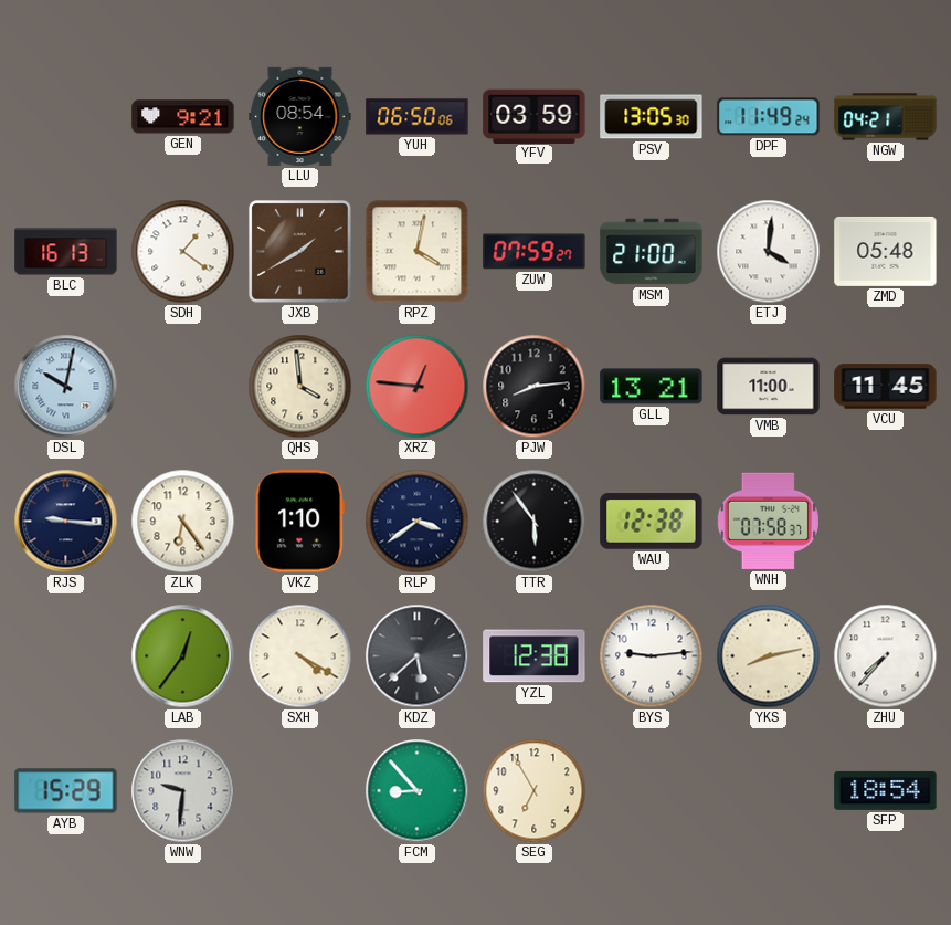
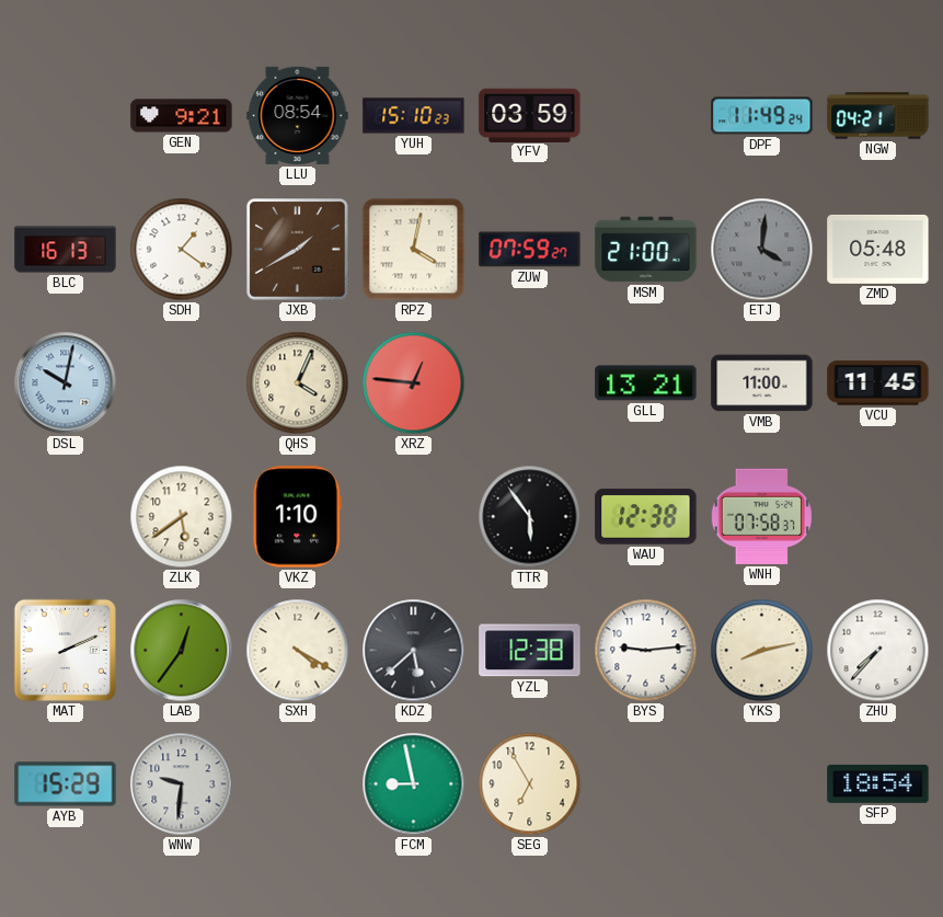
YUH: 06:50 -> 15:10
PSV: 13:05 -> none
ETJ dial: white -> grey
QHS: 3:59 -> 4:04
PJW: 8:14 -> none
RJS: 9:16 -> none
ZLK: 6:24 -> 5:39
RLP: 3:39 -> none
MAT: none -> 2:11
FCM: 8:53 -> 8:58
